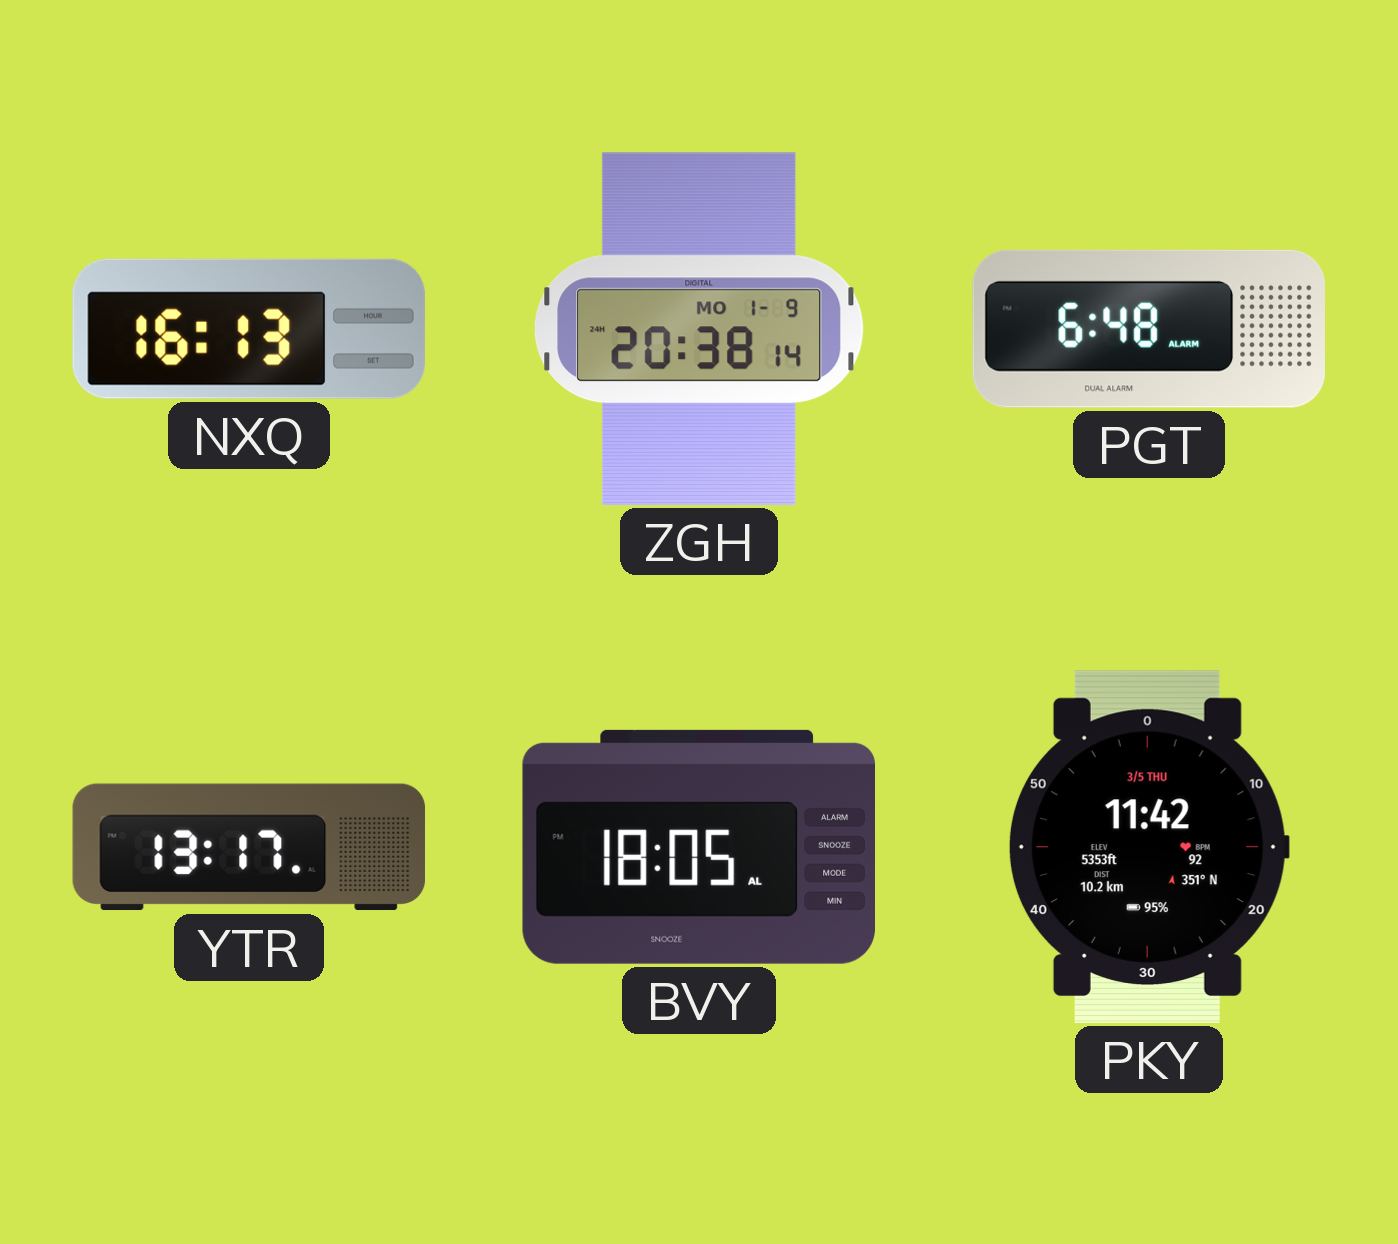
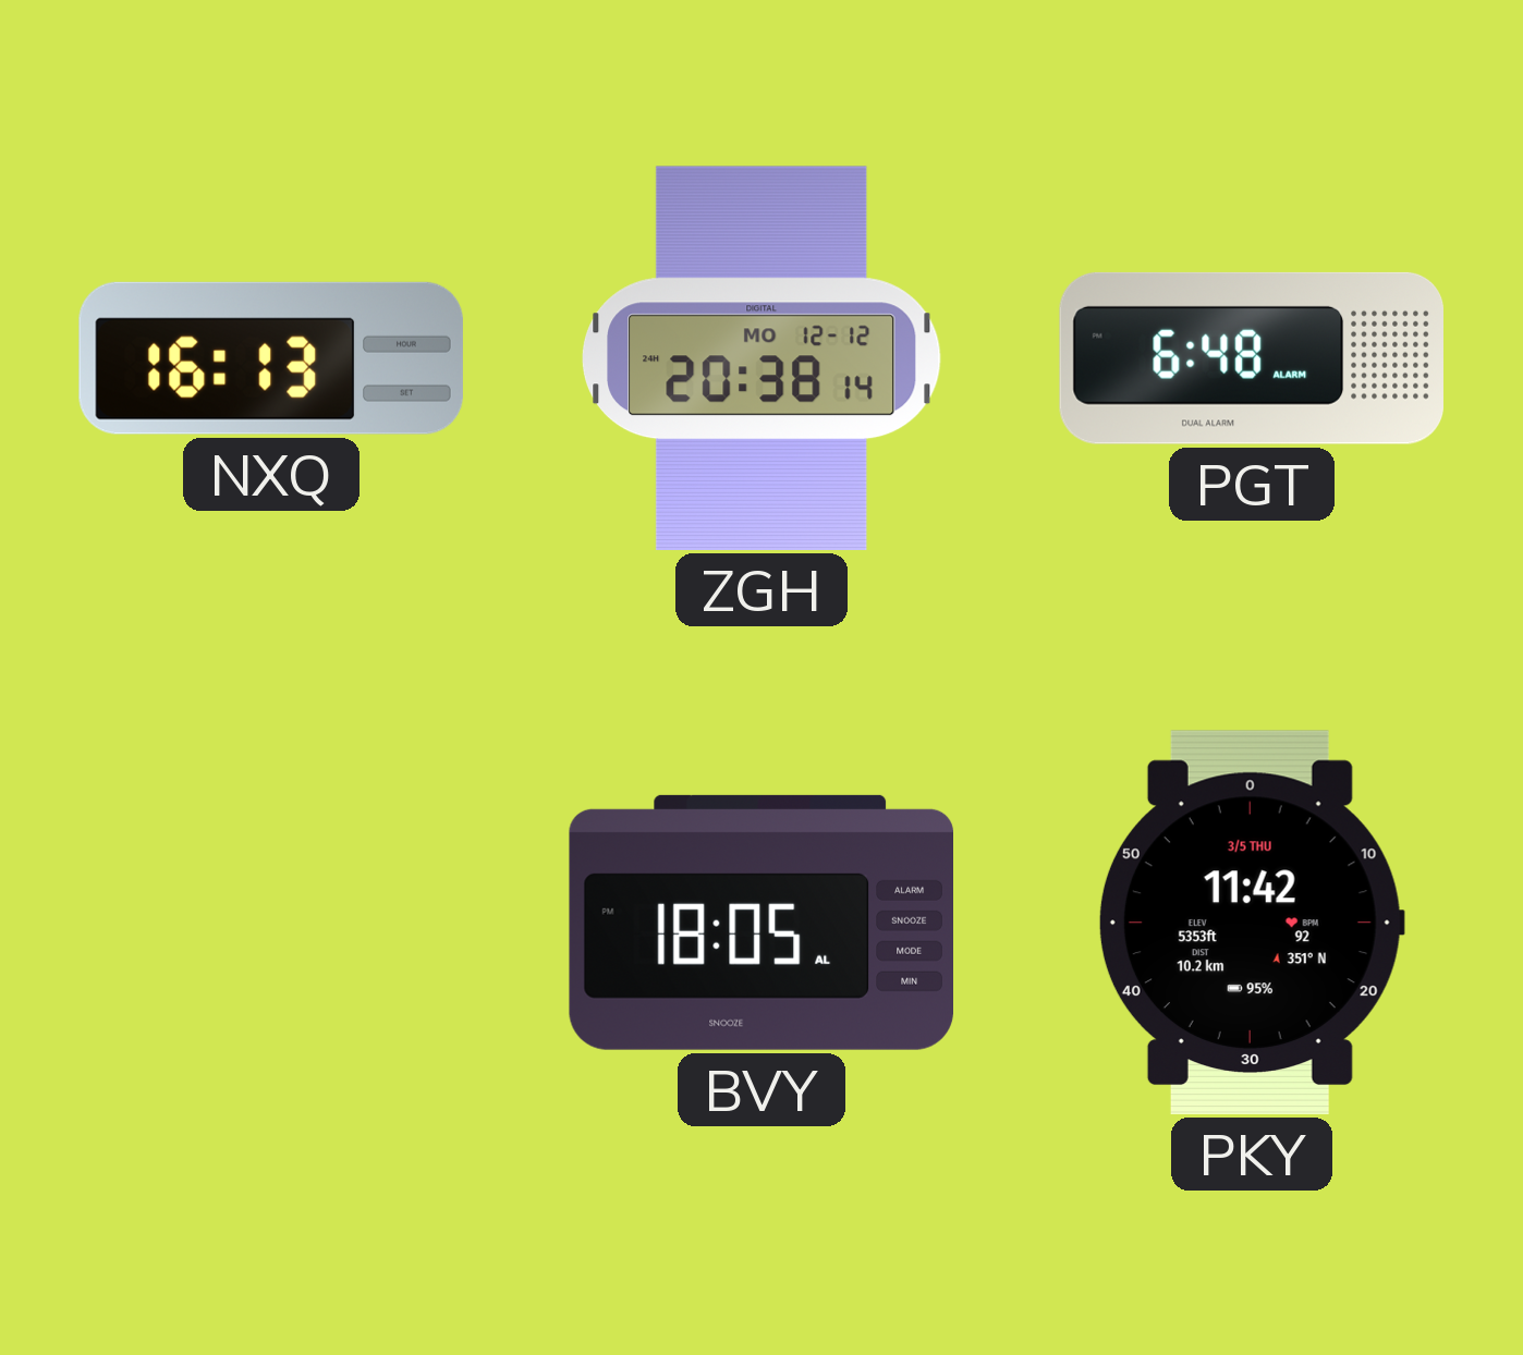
ZGH date: MO 1-9 -> MO 12-12
YTR: 13:17 -> none
